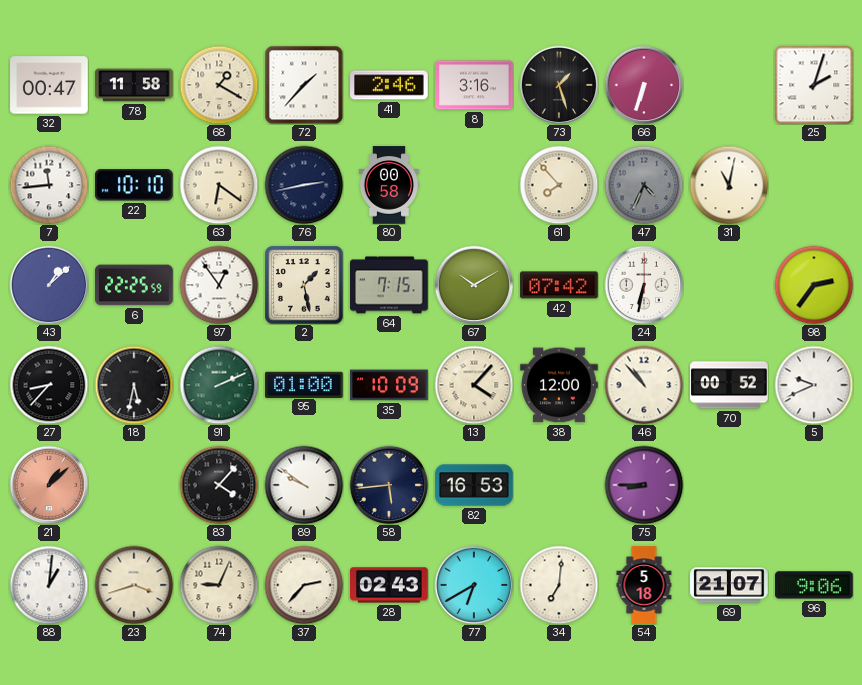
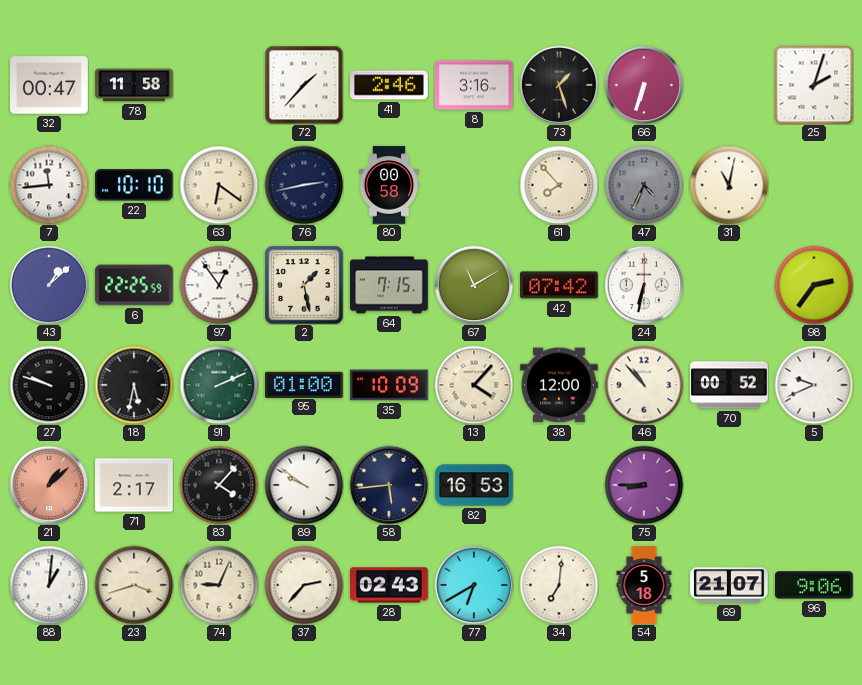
68: 1:20 -> none
67: 10:10 -> 11:10
27: 8:37 -> 9:48
71: none -> 2:17
